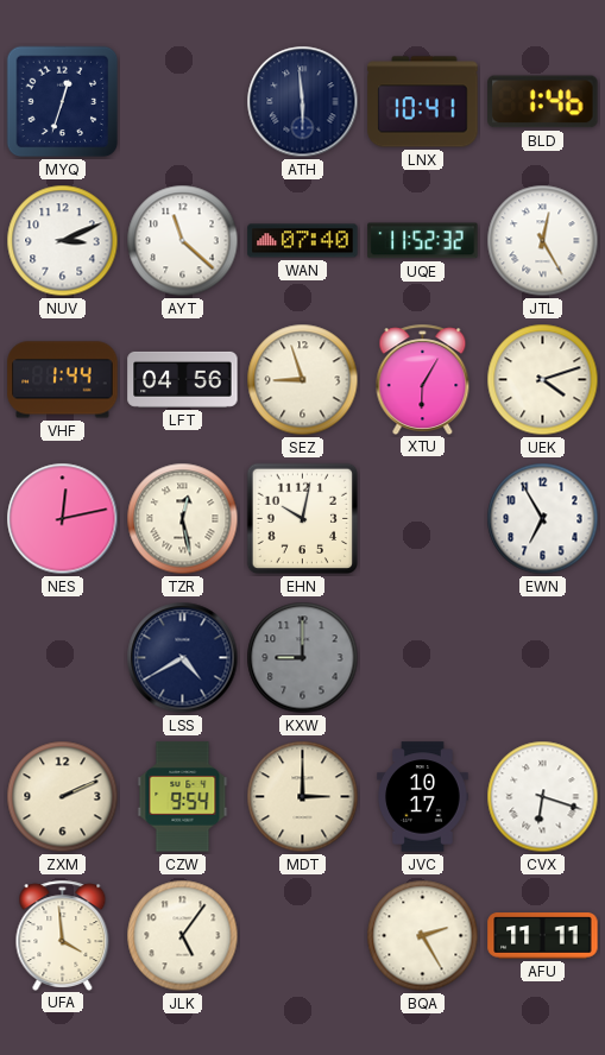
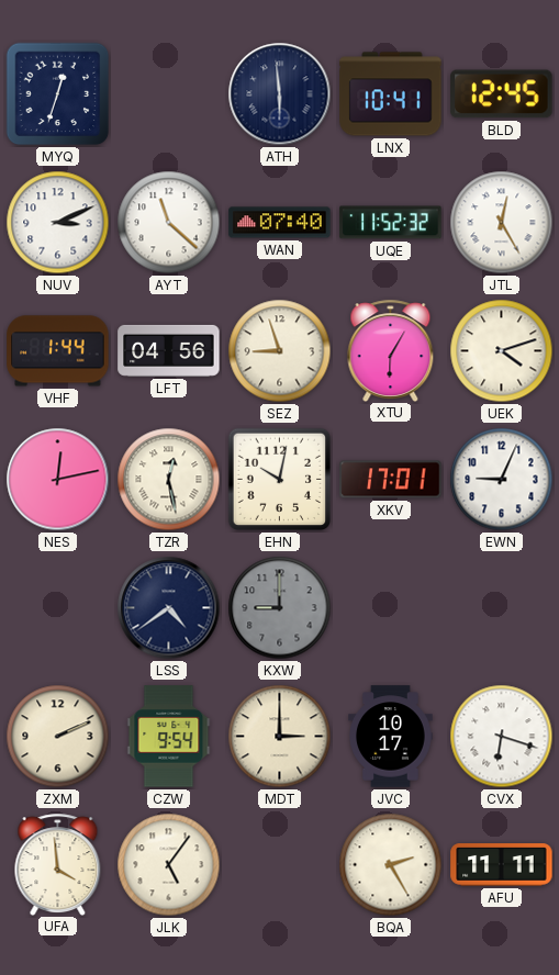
BLD: 1:46 -> 12:45
XKV: none -> 17:01
EWN: 6:55 -> 9:04
LSS: 4:40 -> 4:39
